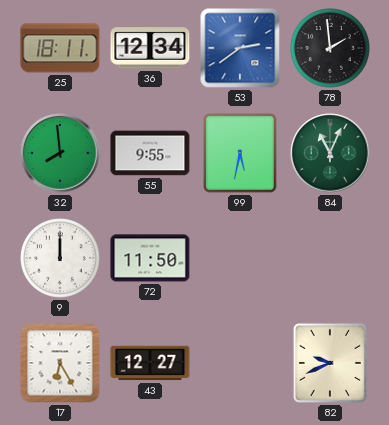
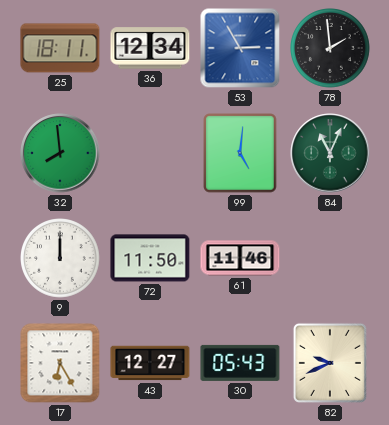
53: 2:39 -> 2:55
55: 9:55 -> none
99: 5:32 -> 5:01
61: none -> 11:46
30: none -> 05:43
